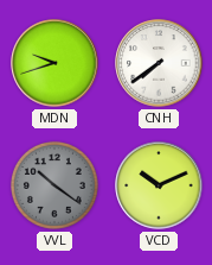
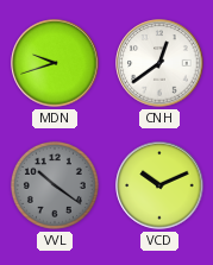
CNH: 7:39 -> 12:39
